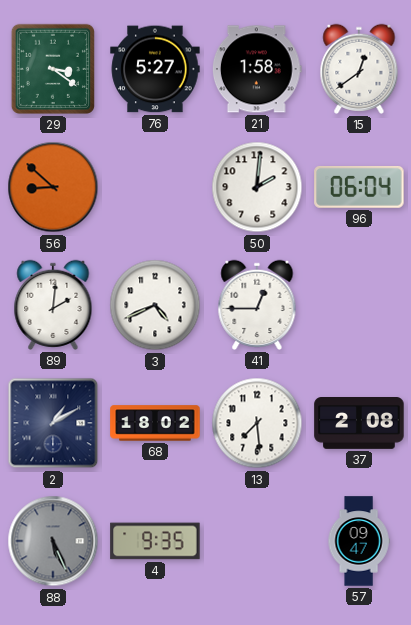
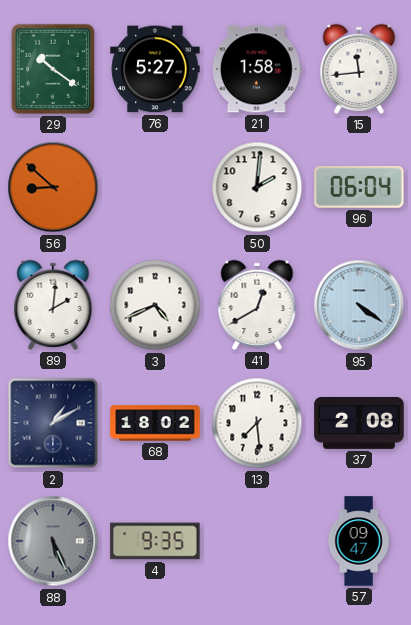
29: 3:21 -> 10:21
15: 12:39 -> 11:44
41: 12:45 -> 12:40
95: none -> 4:21
